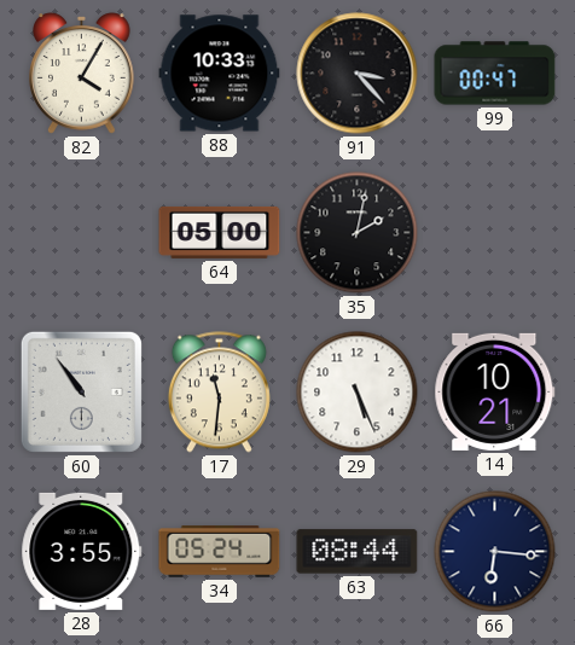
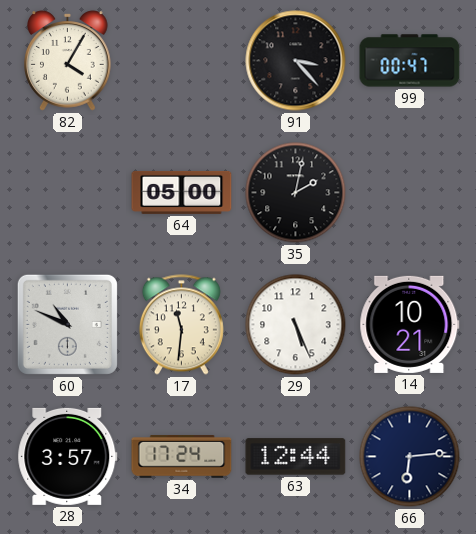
88: 10:33 -> none
60: 10:54 -> 10:49
28: 3:55 -> 3:57
34: 05:24 -> 17:24
63: 08:44 -> 12:44
66: 6:16 -> 6:14
